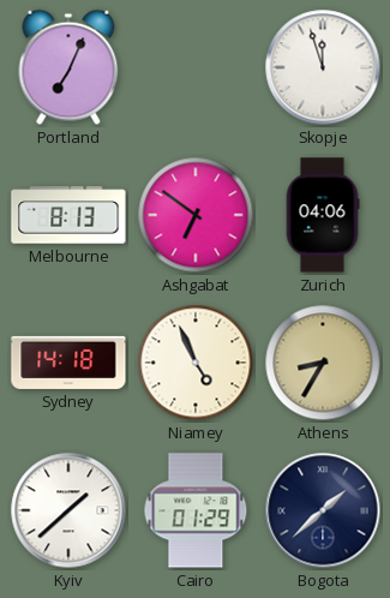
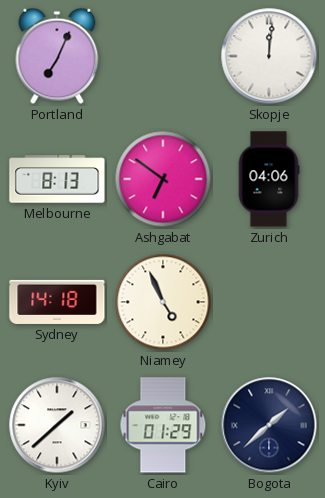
Skopje: 11:57 -> 12:01
Athens: 8:35 -> none
